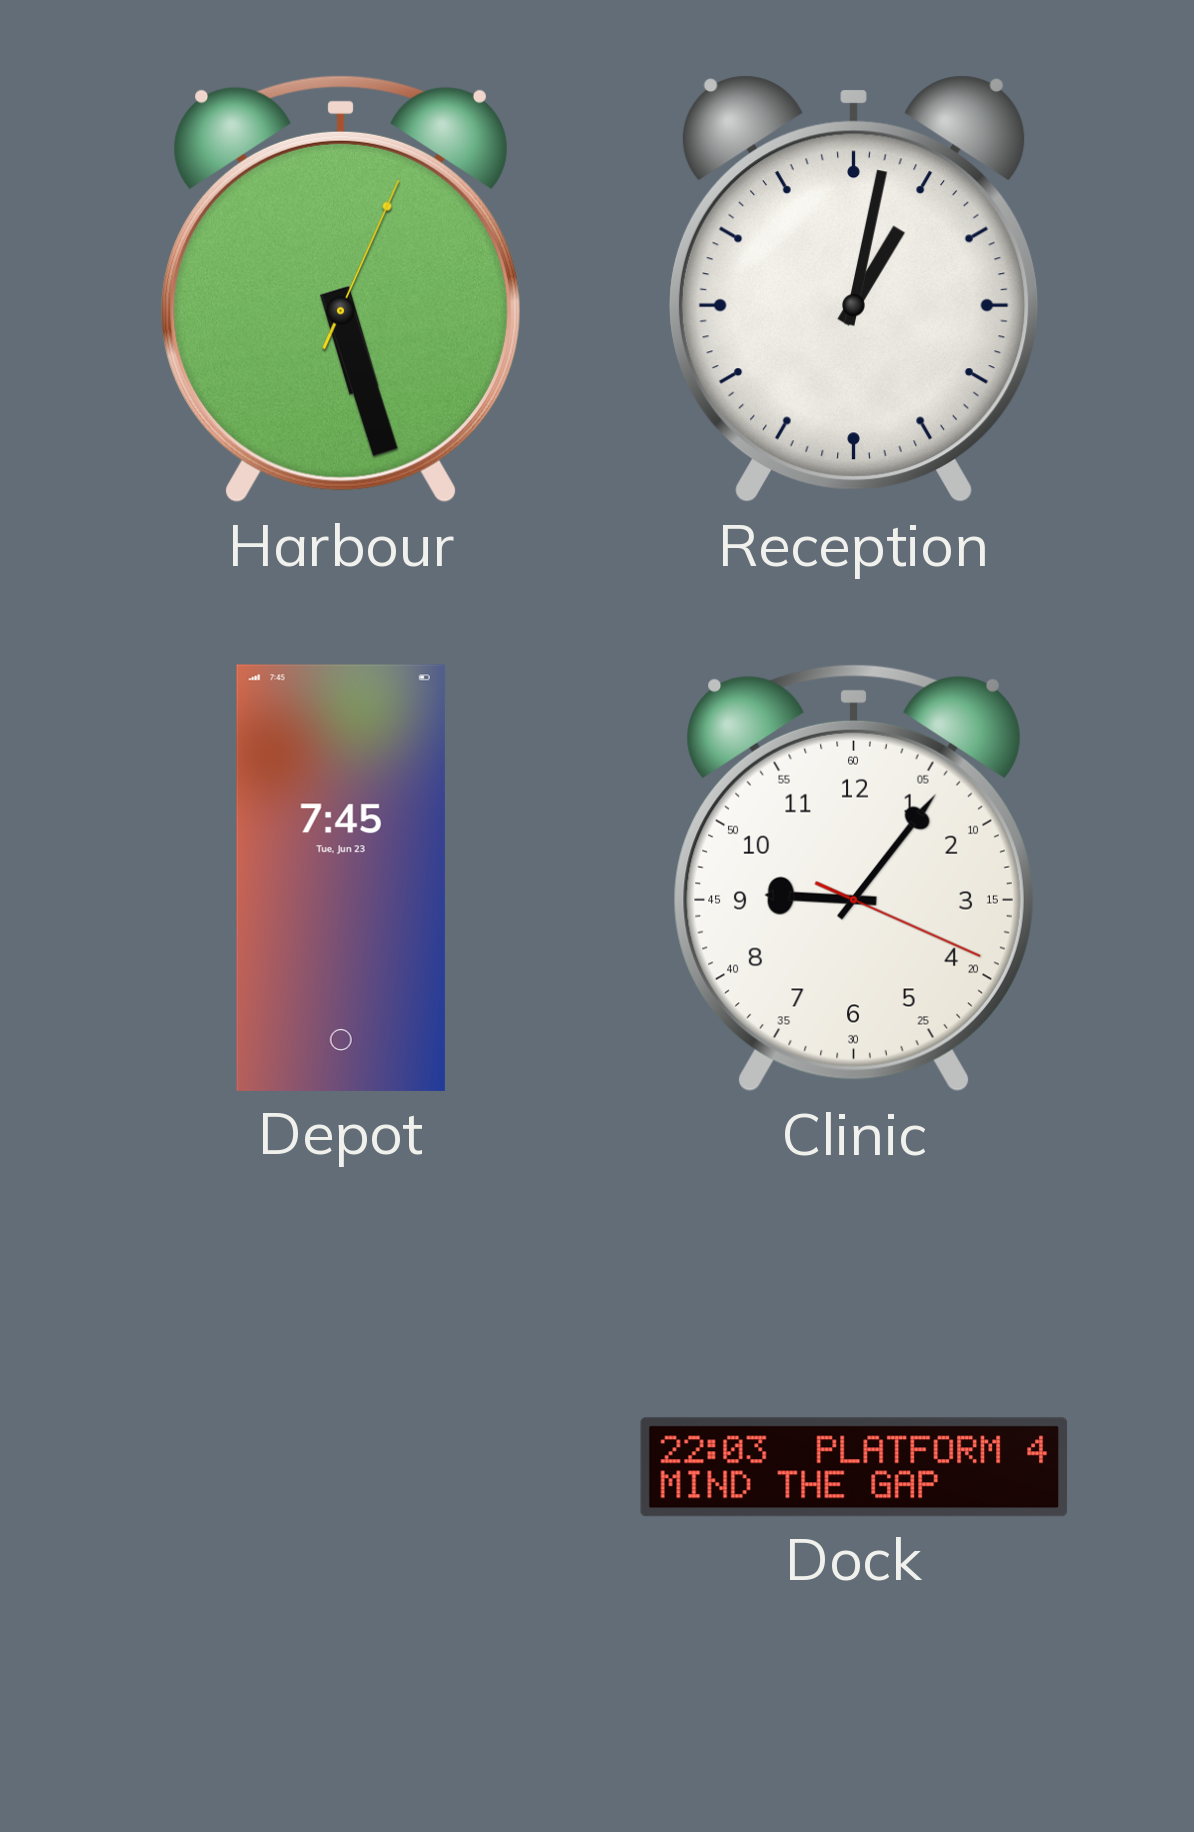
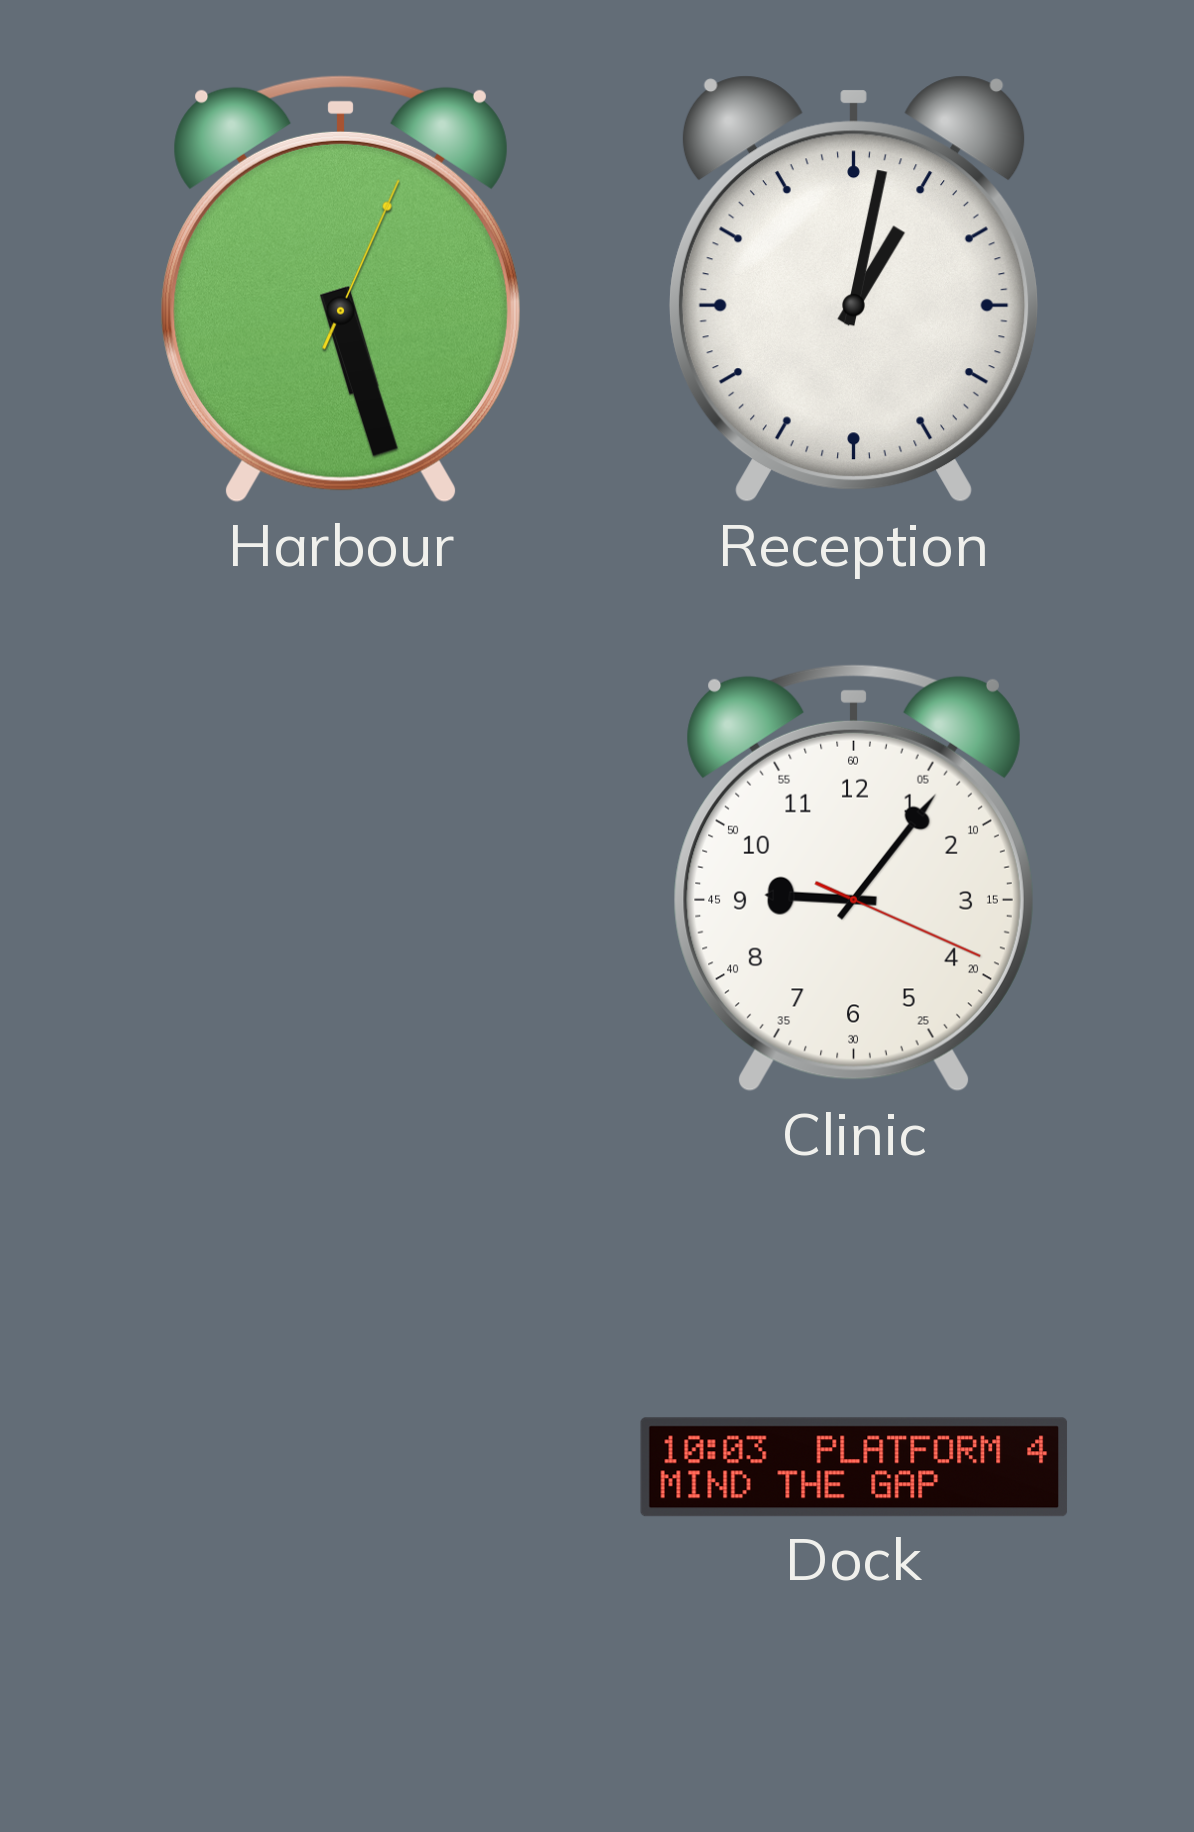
Depot: 7:45 -> none
Dock: 22:03 -> 10:03
